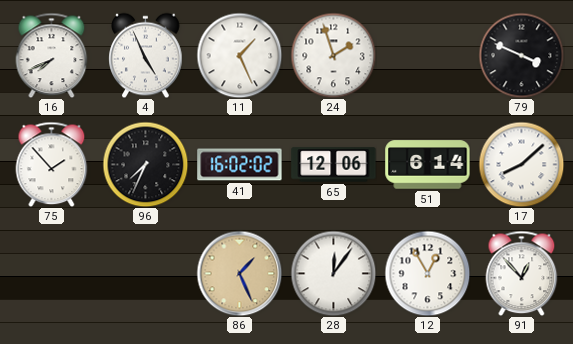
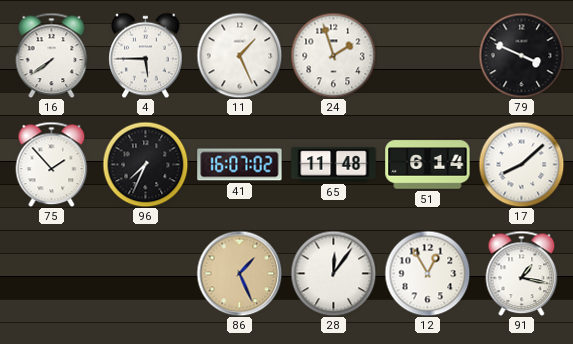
16: 7:41 -> 7:39
4: 4:56 -> 5:45
41: 16:02 -> 16:07
65: 12:06 -> 11:48
91: 12:53 -> 1:17
